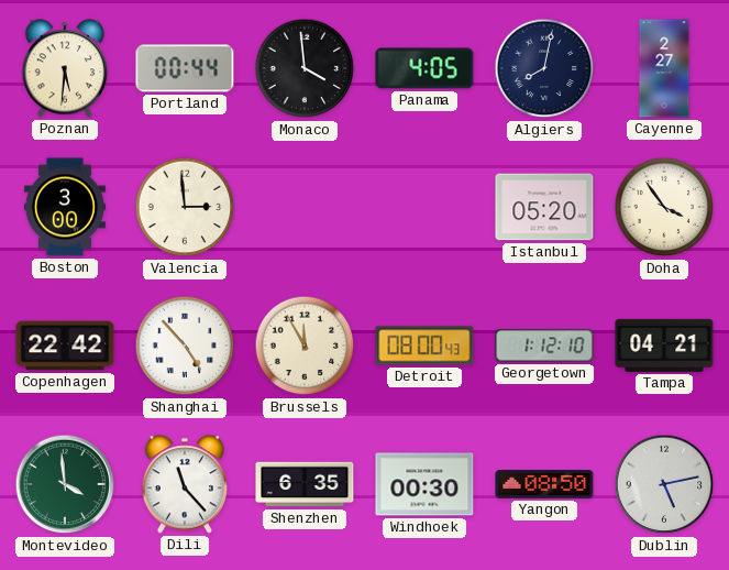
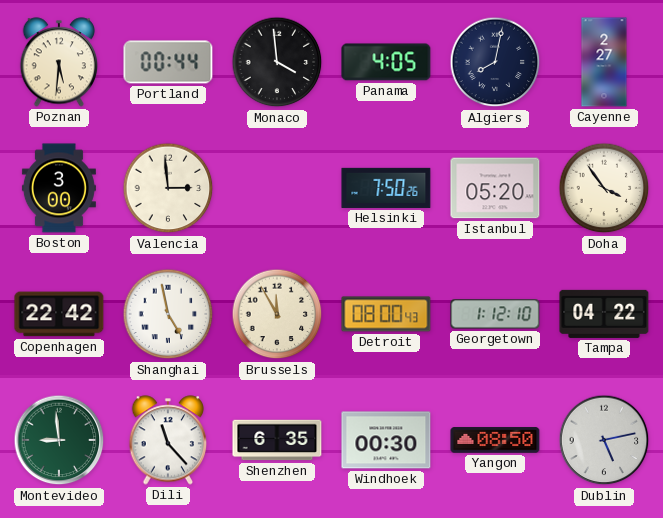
Helsinki: none -> 7:50
Shanghai: 4:53 -> 4:58
Tampa: 04:21 -> 04:22
Montevideo: 3:59 -> 8:59
